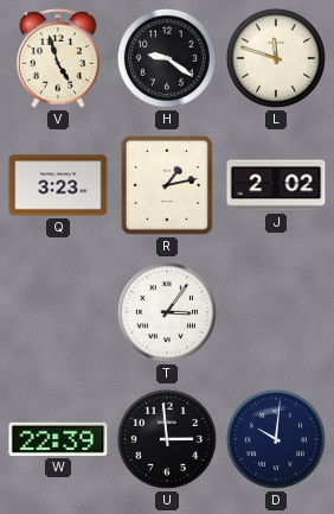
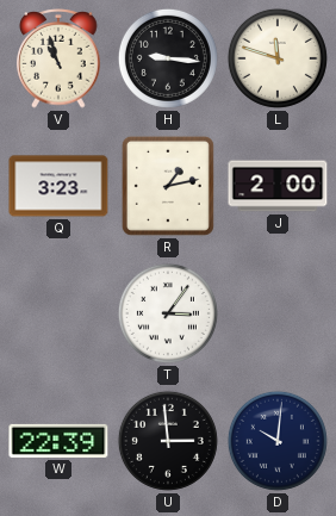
V: 4:57 -> 10:57
H: 9:21 -> 9:16
J: 2:02 -> 2:00
